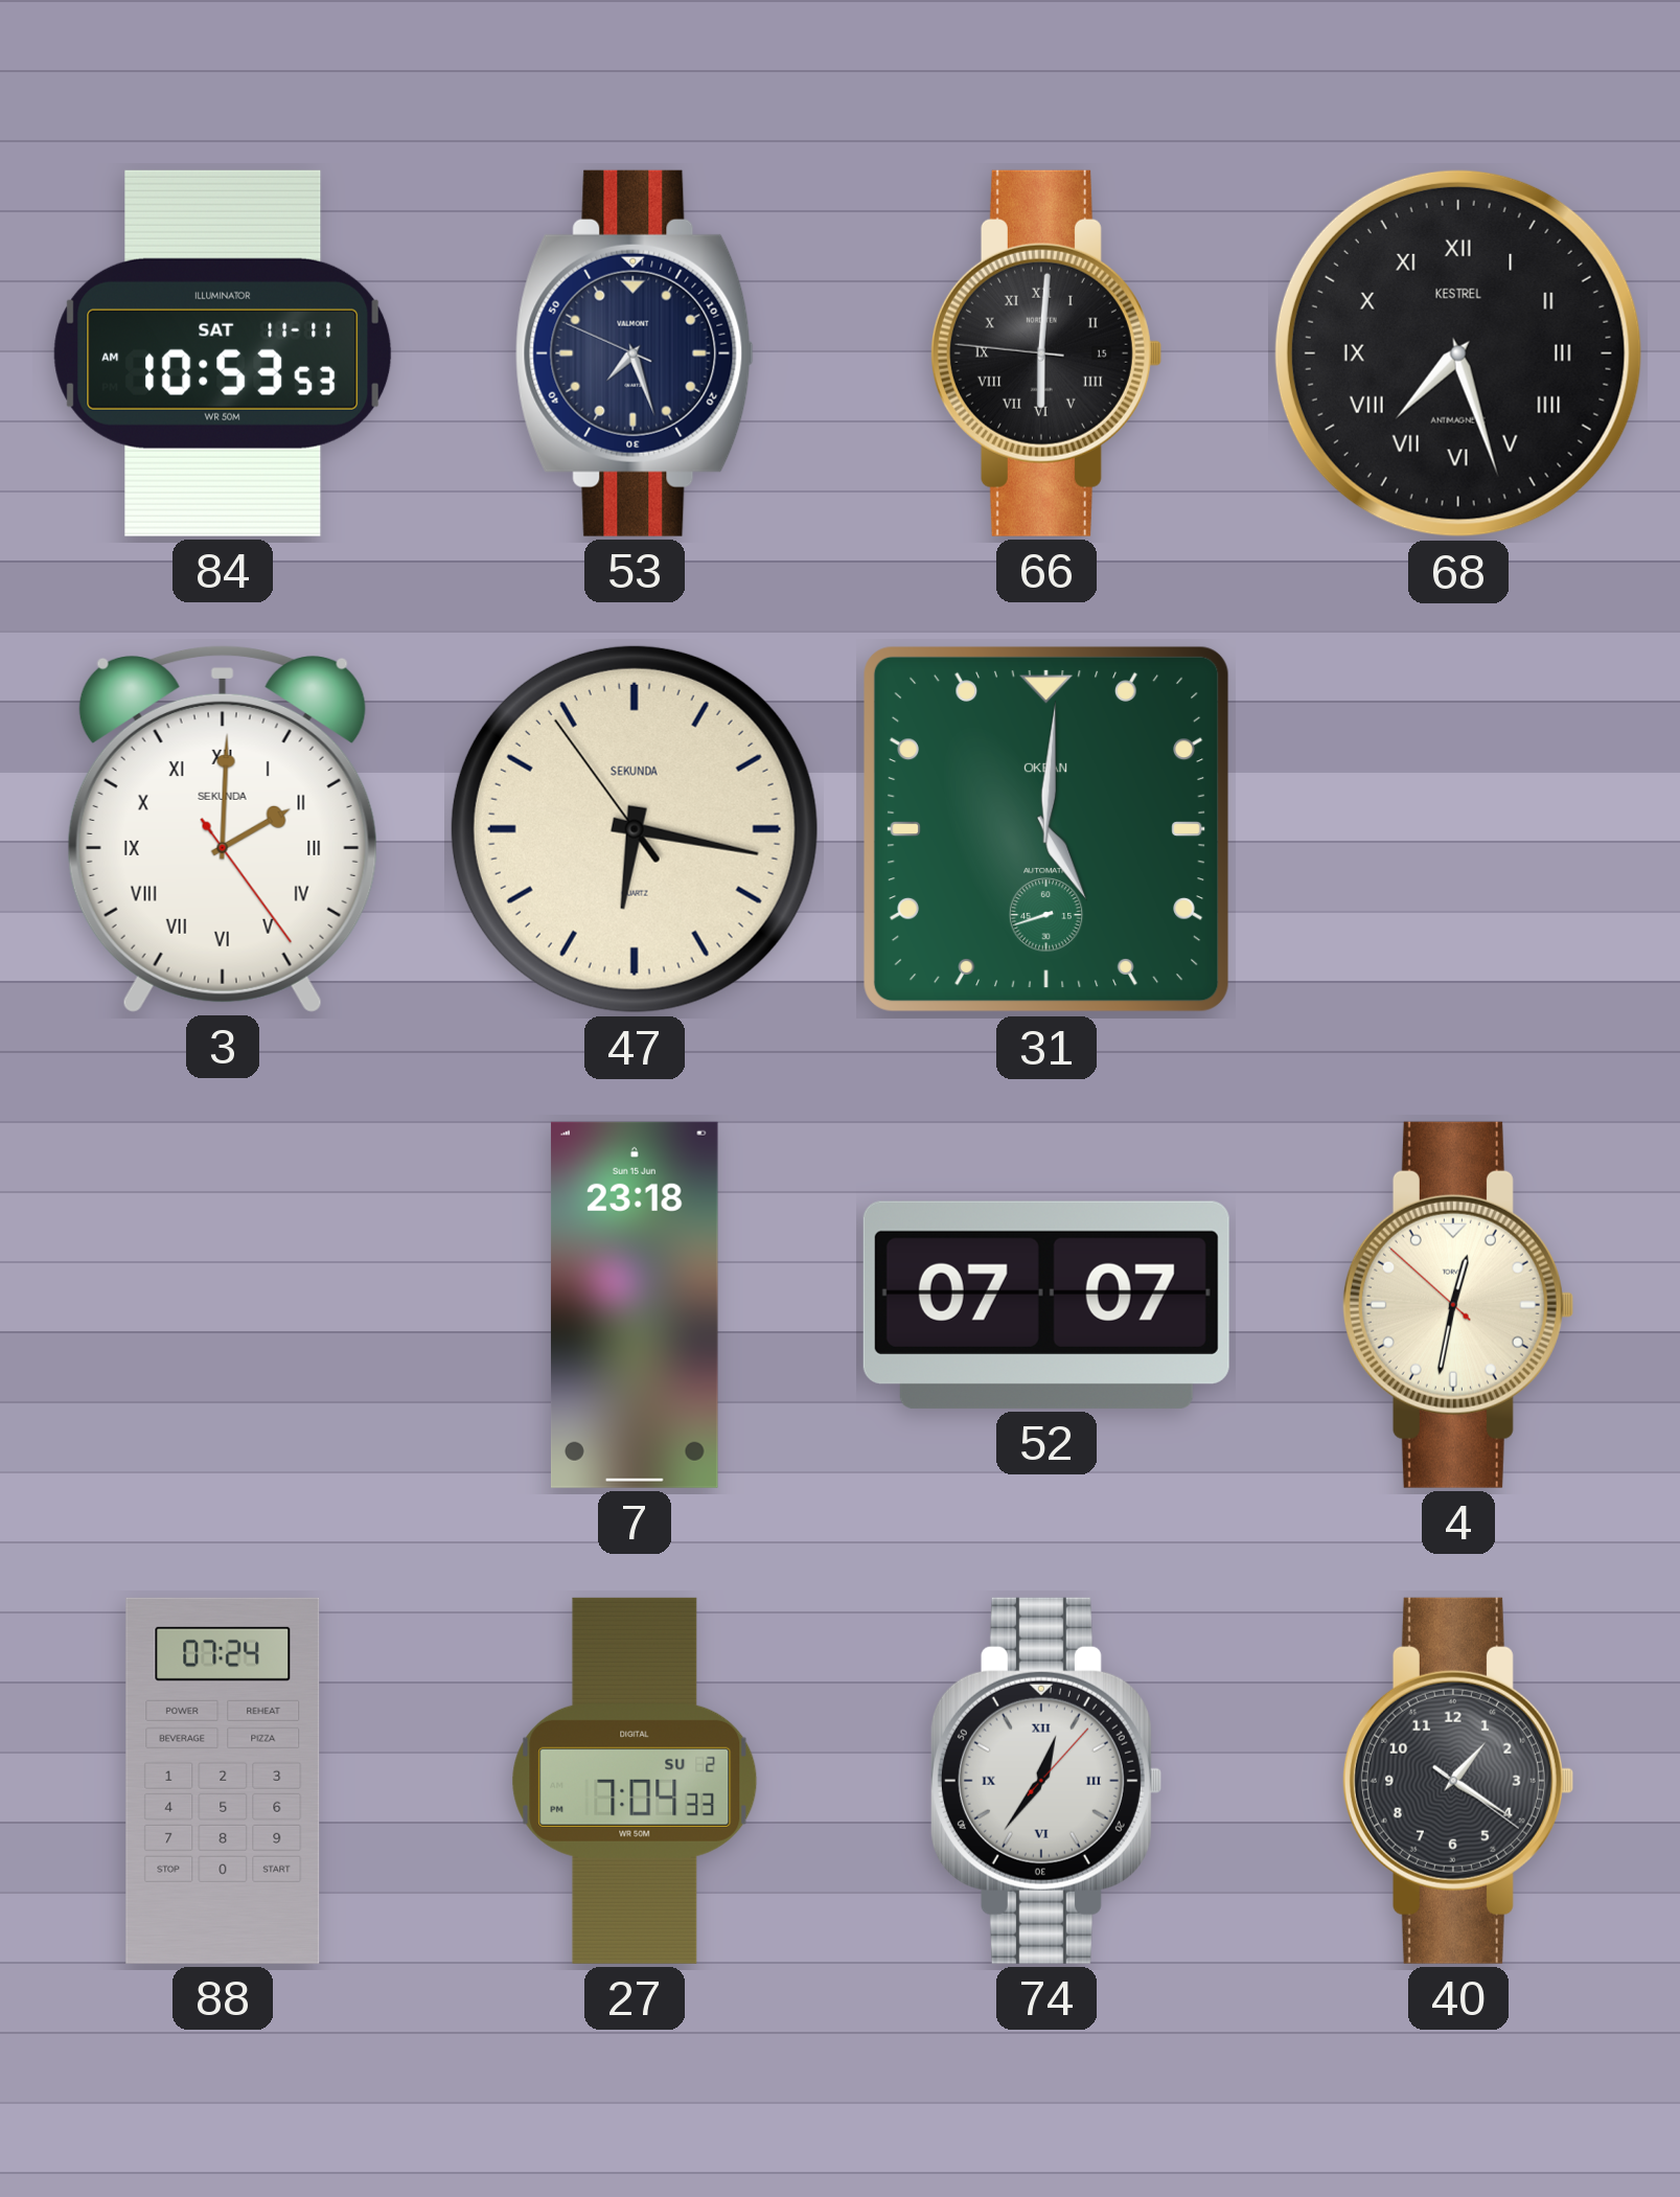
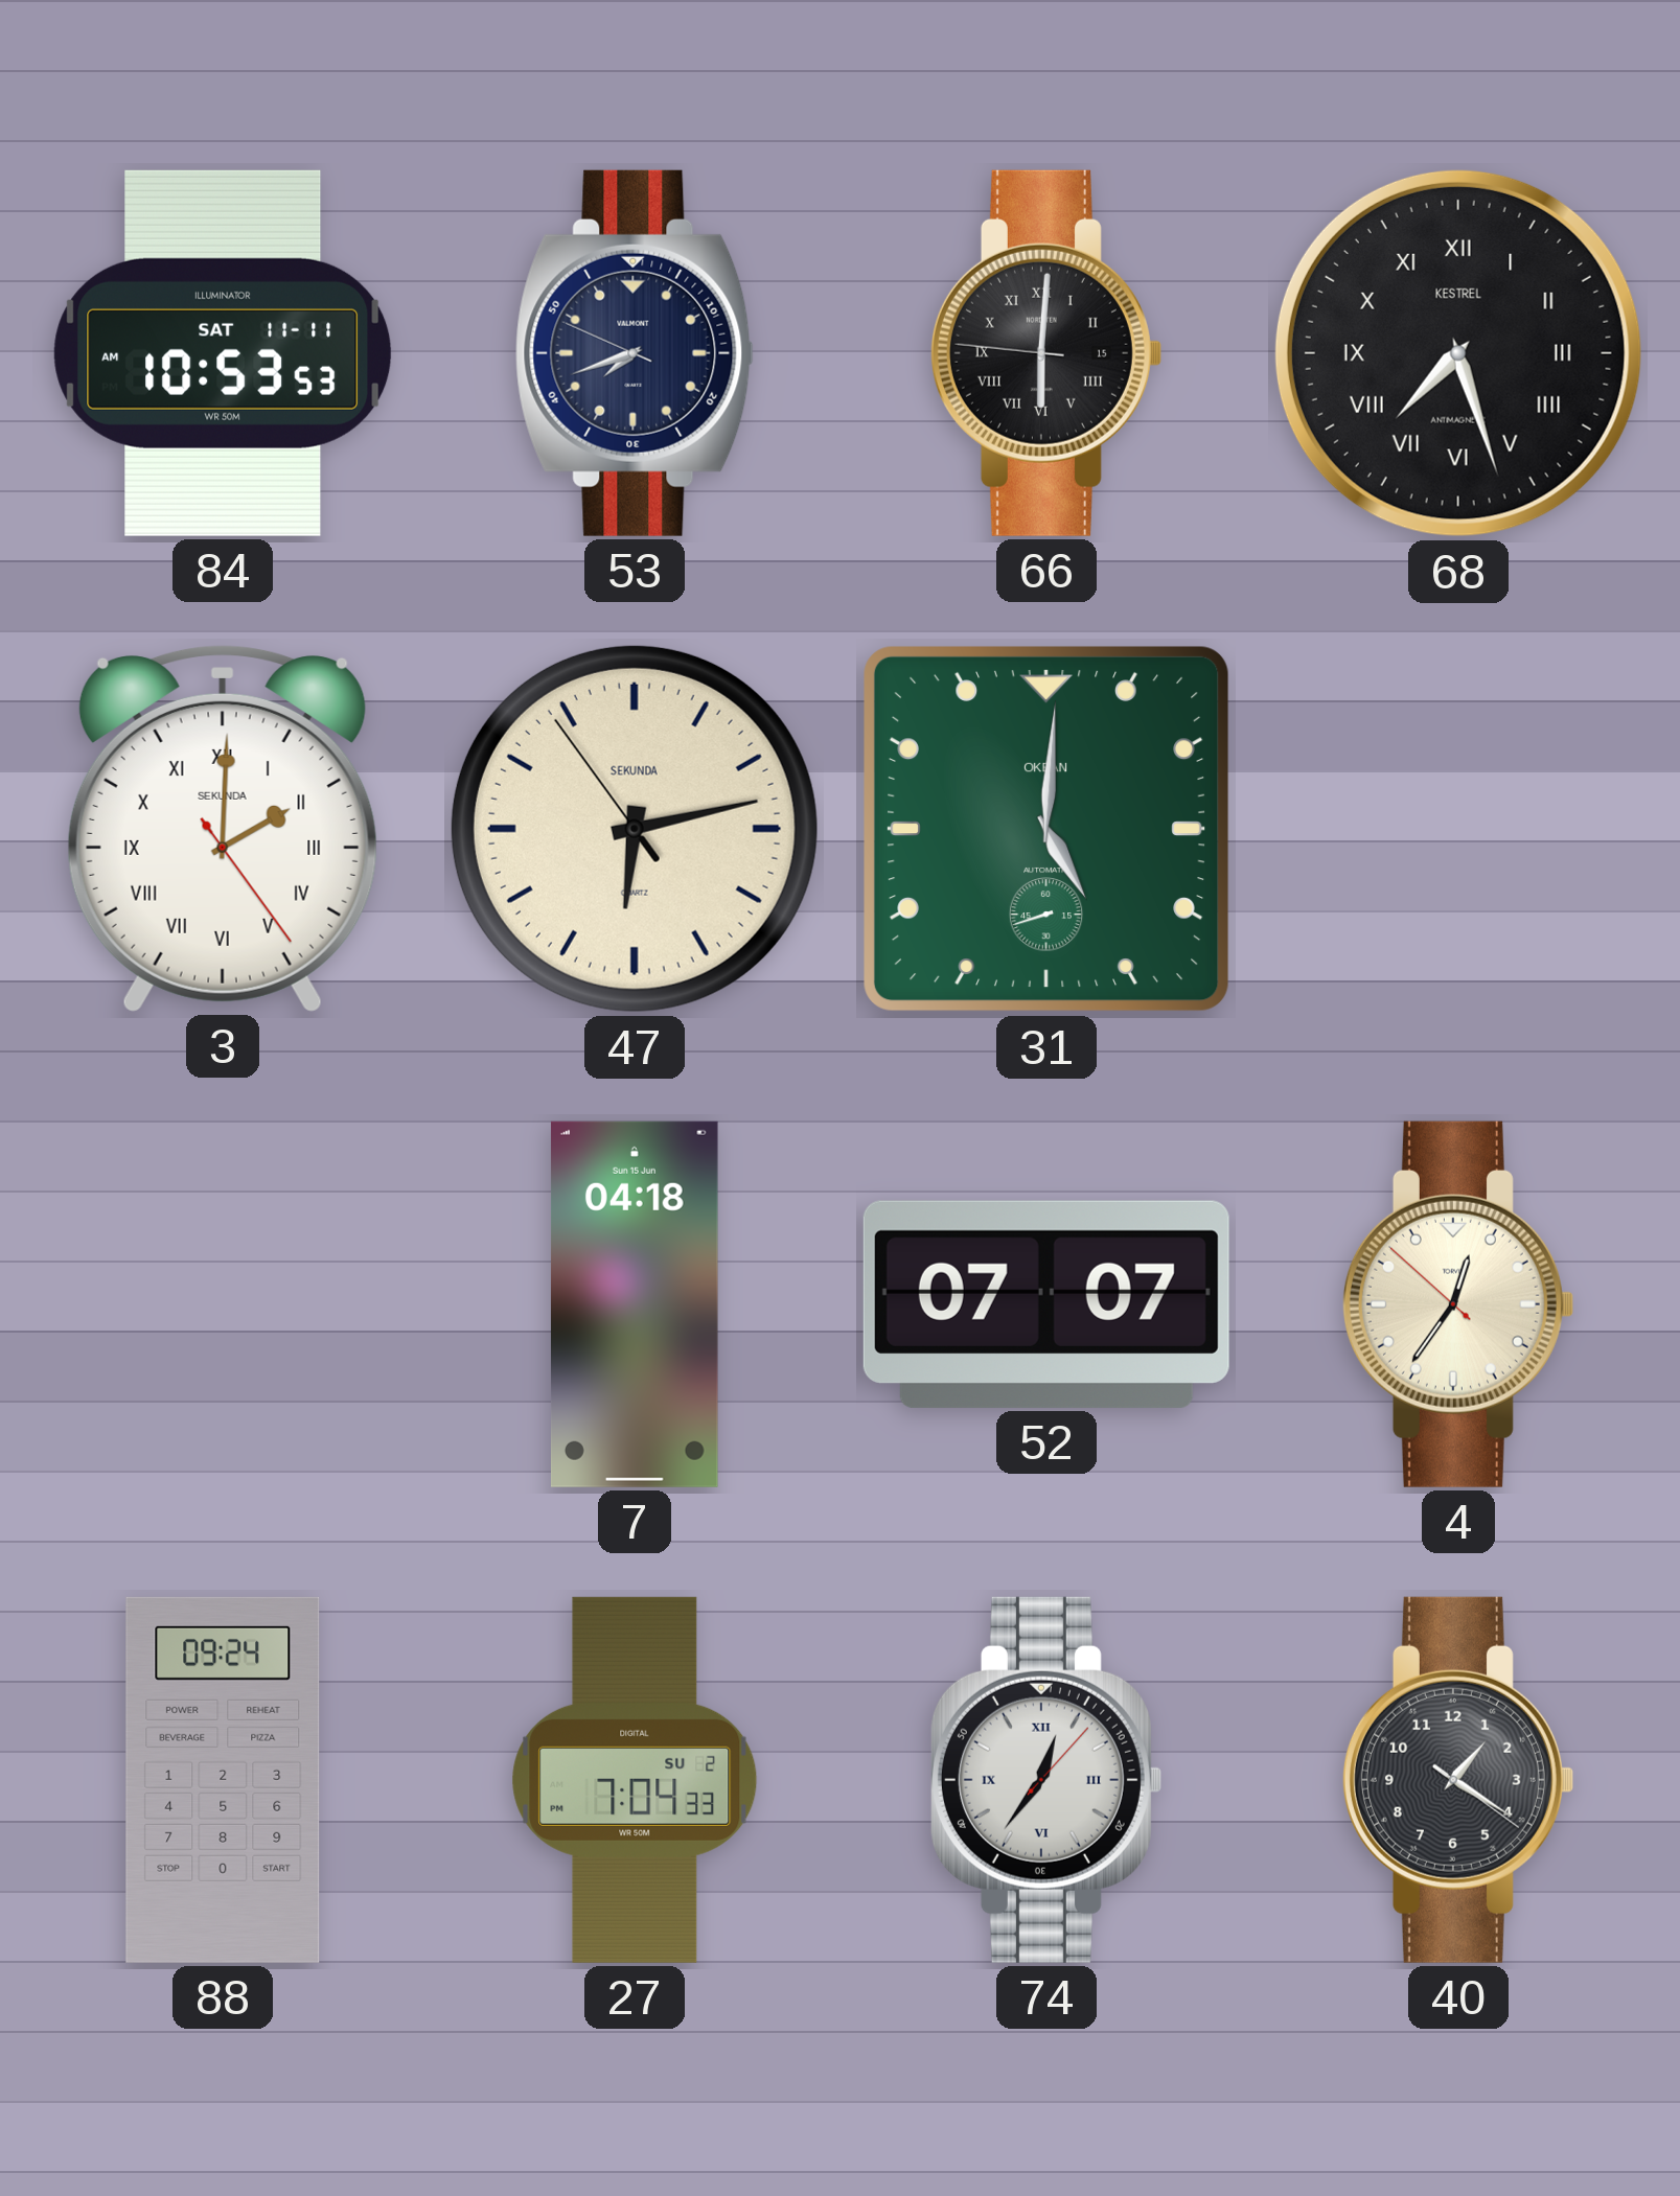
53: 7:26 -> 7:41
47: 6:16 -> 6:12
7: 23:18 -> 04:18
4: 12:31 -> 12:35
88: 07:24 -> 09:24
